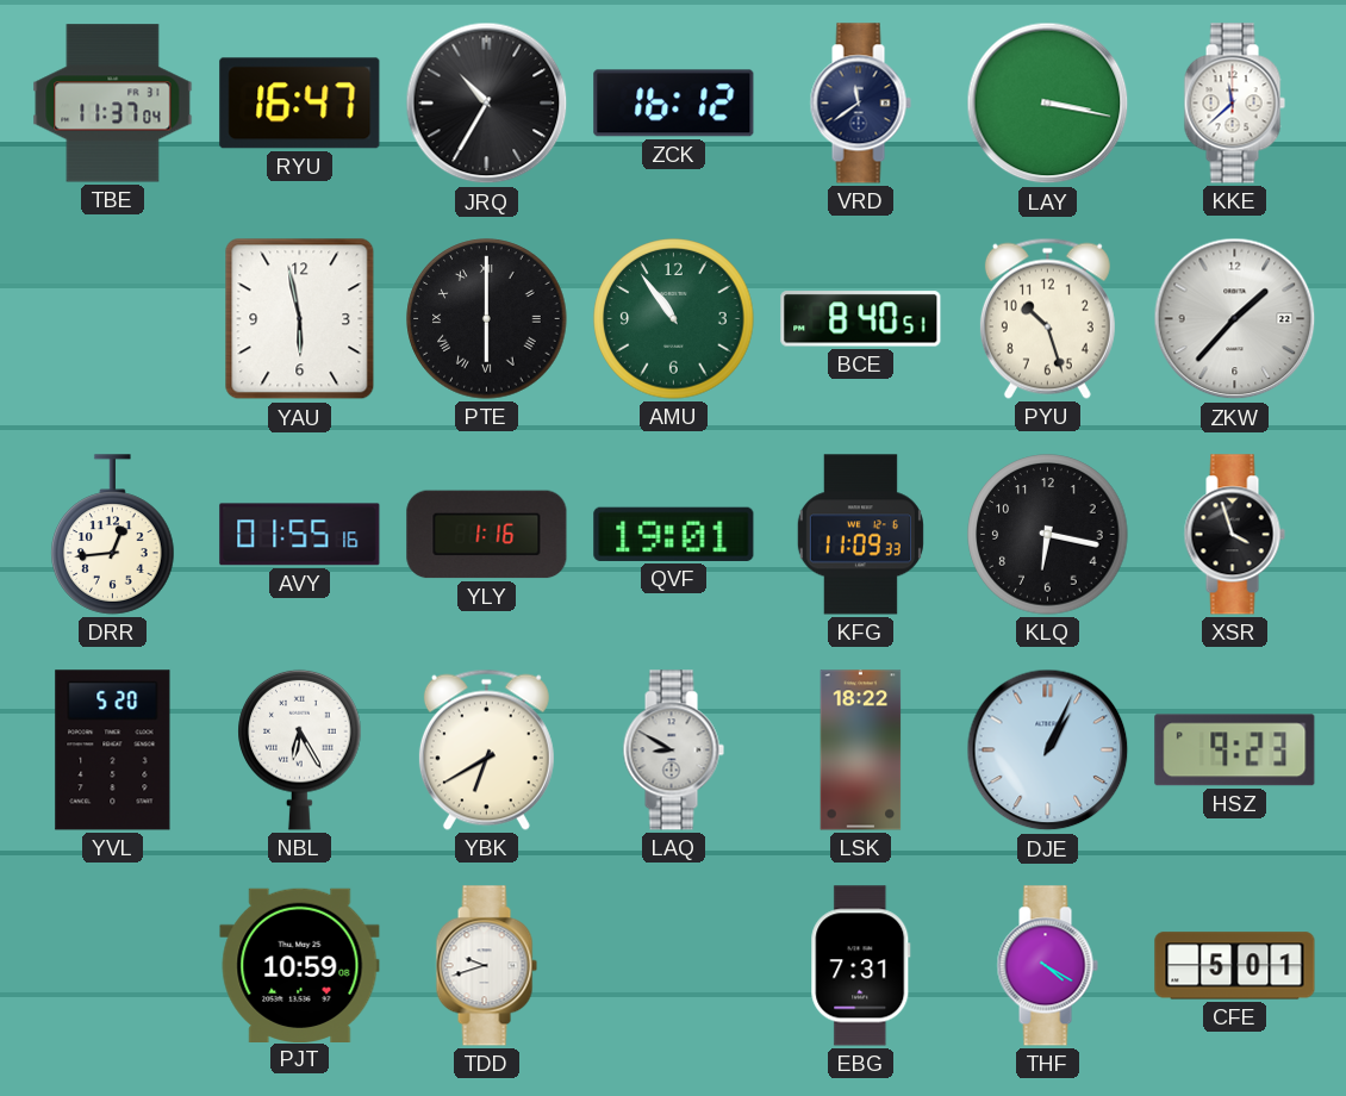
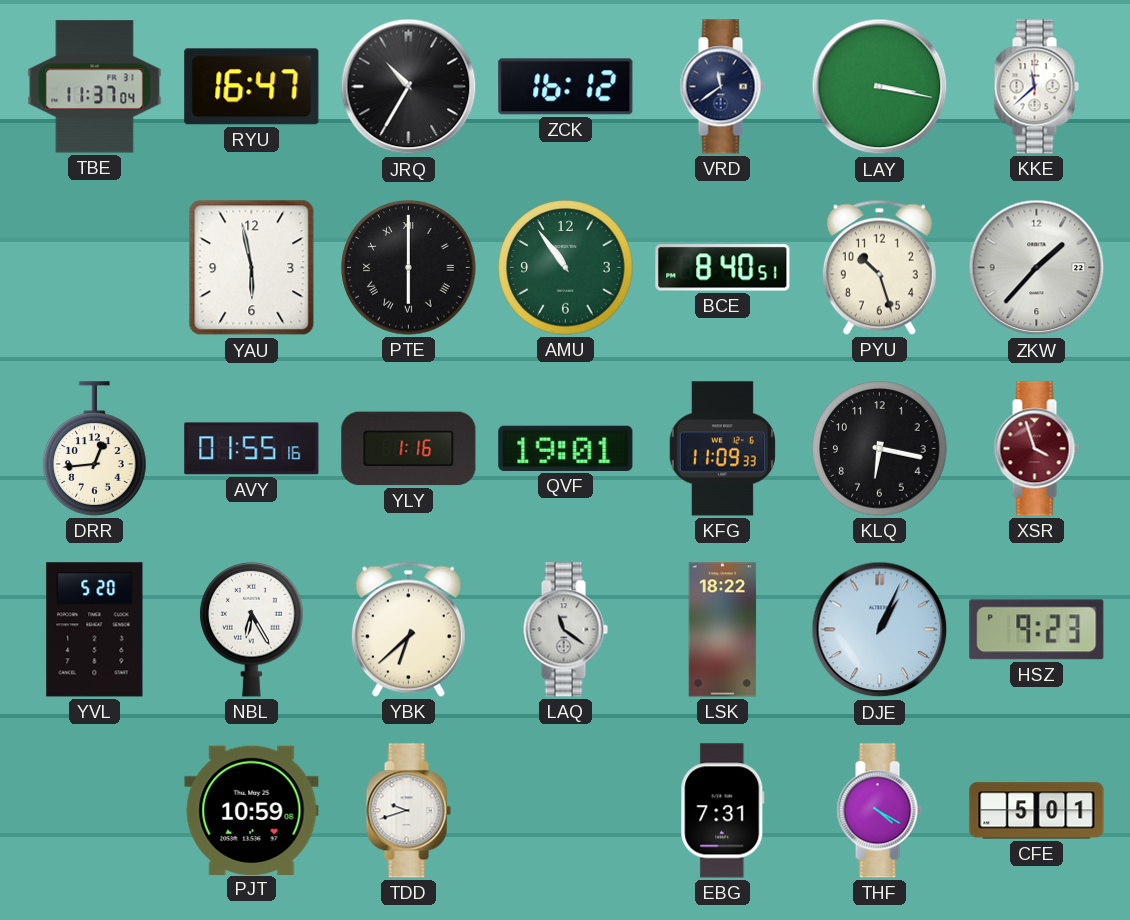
XSR dial: black -> burgundy
YBK: 6:40 -> 6:38
LAQ: 8:50 -> 11:21
